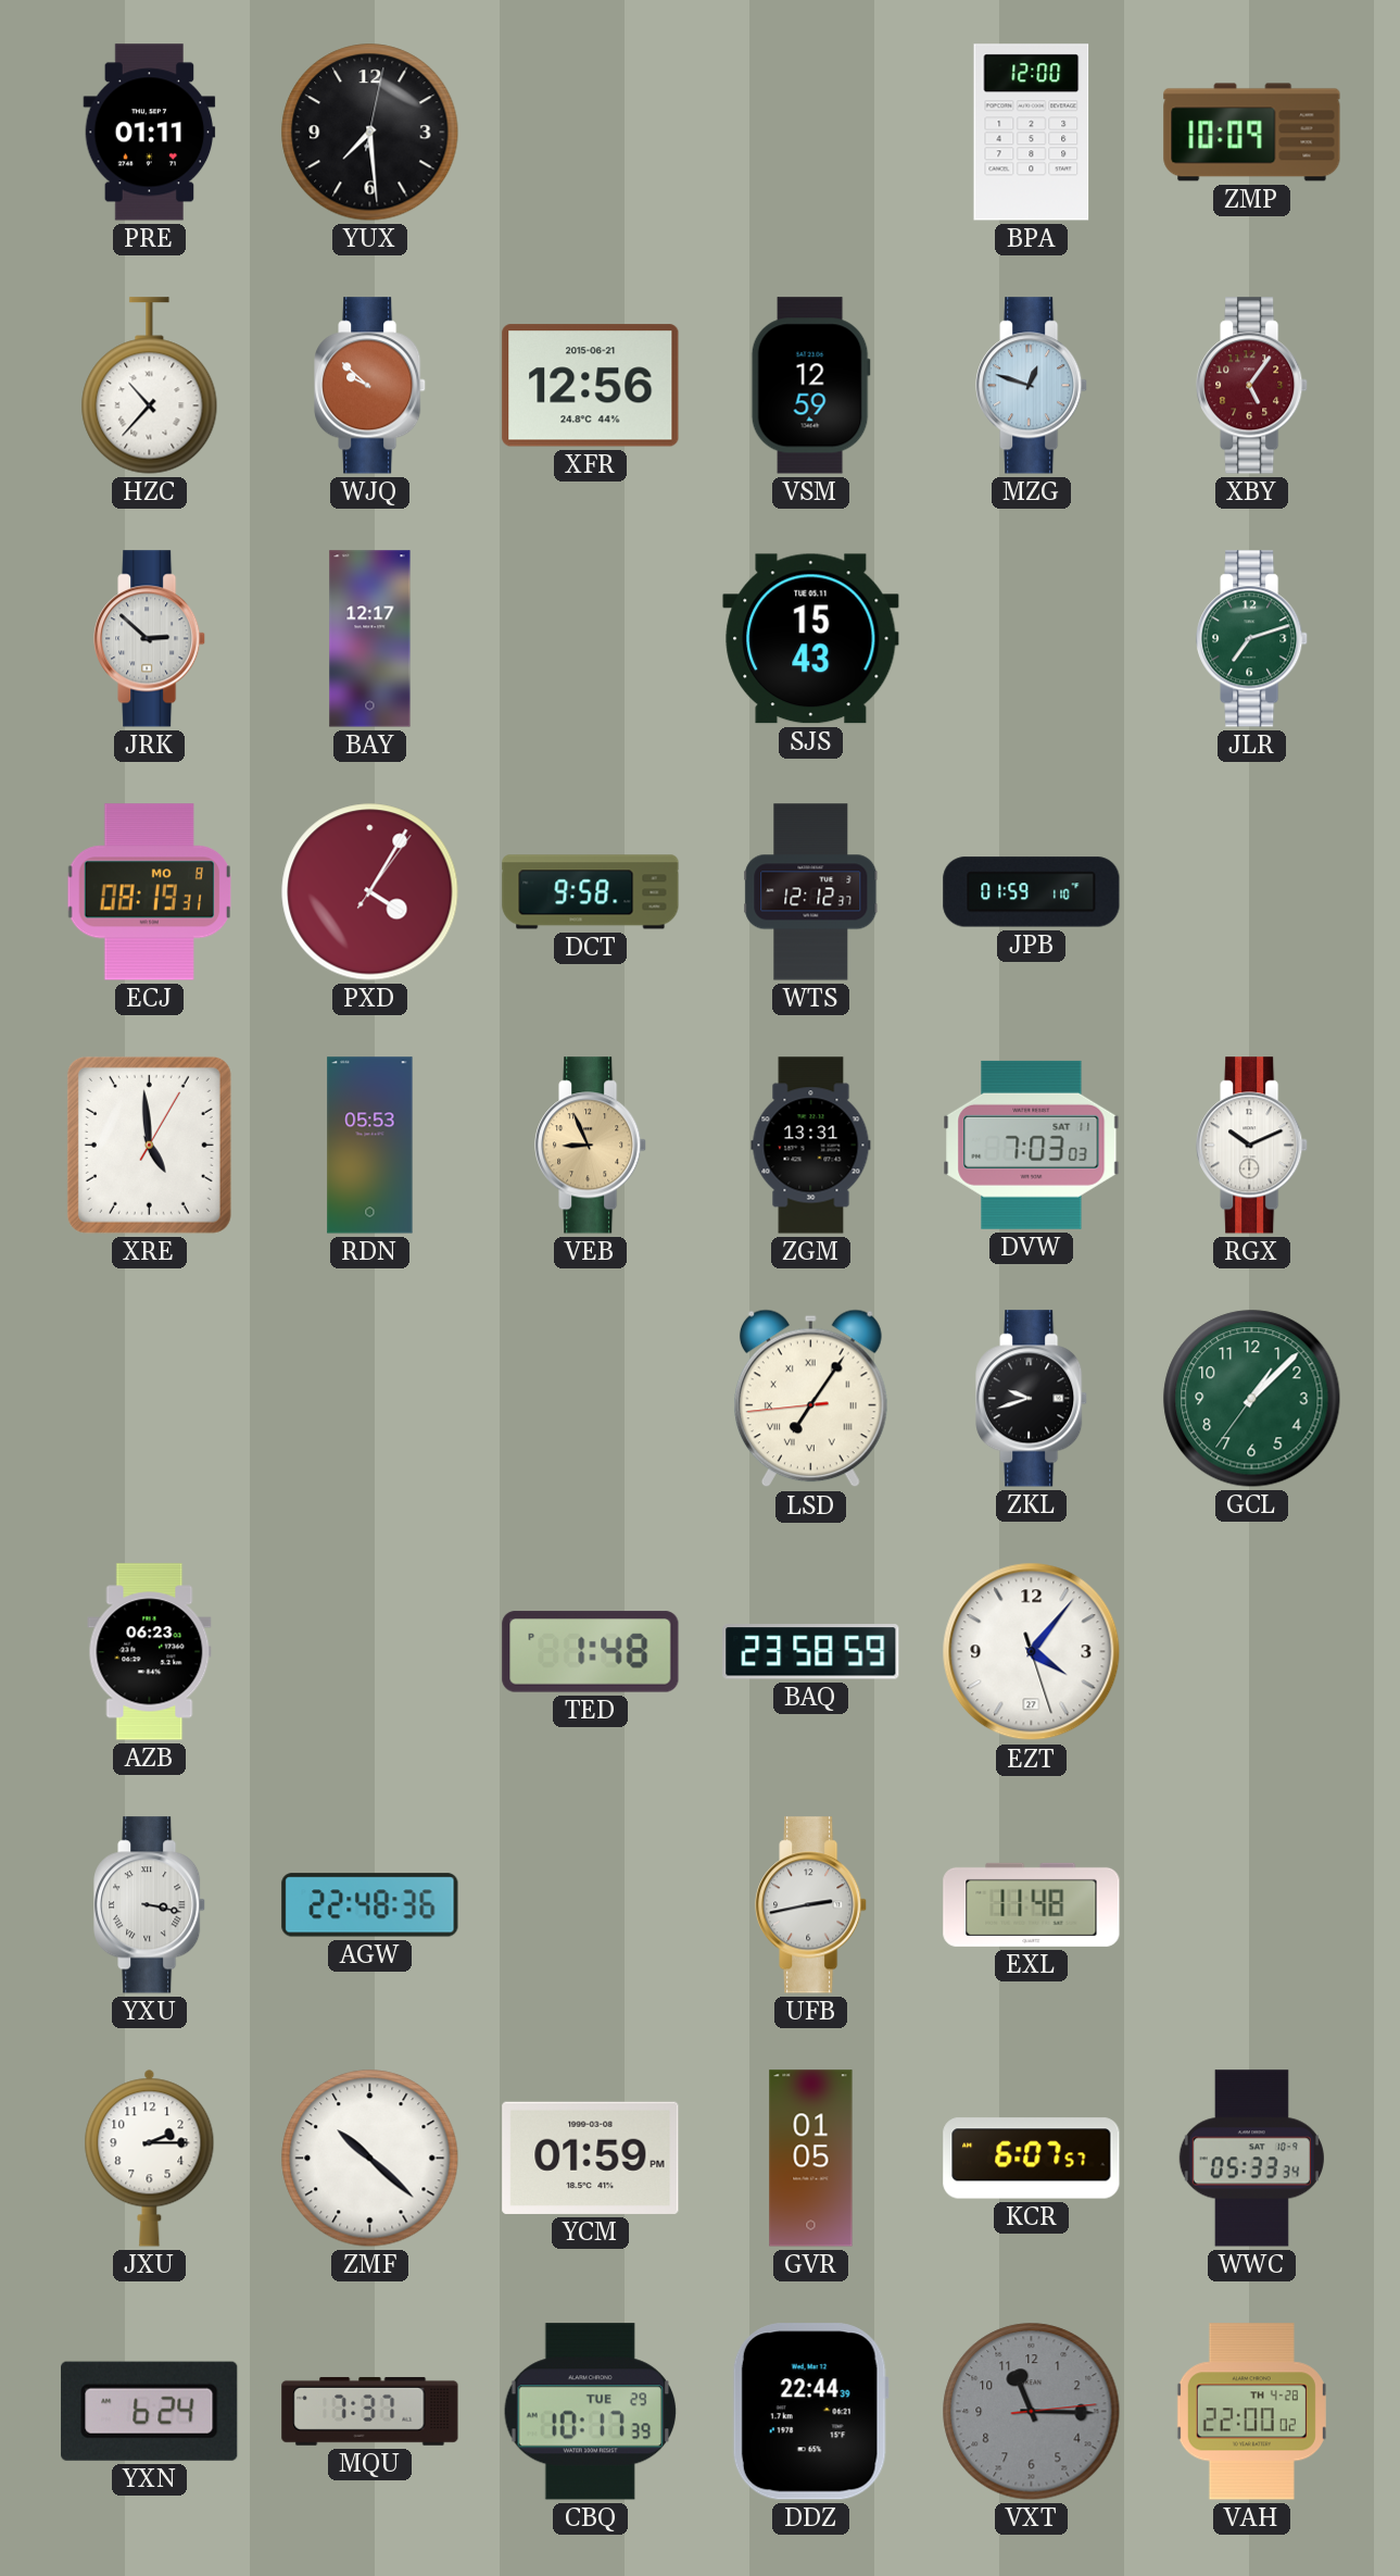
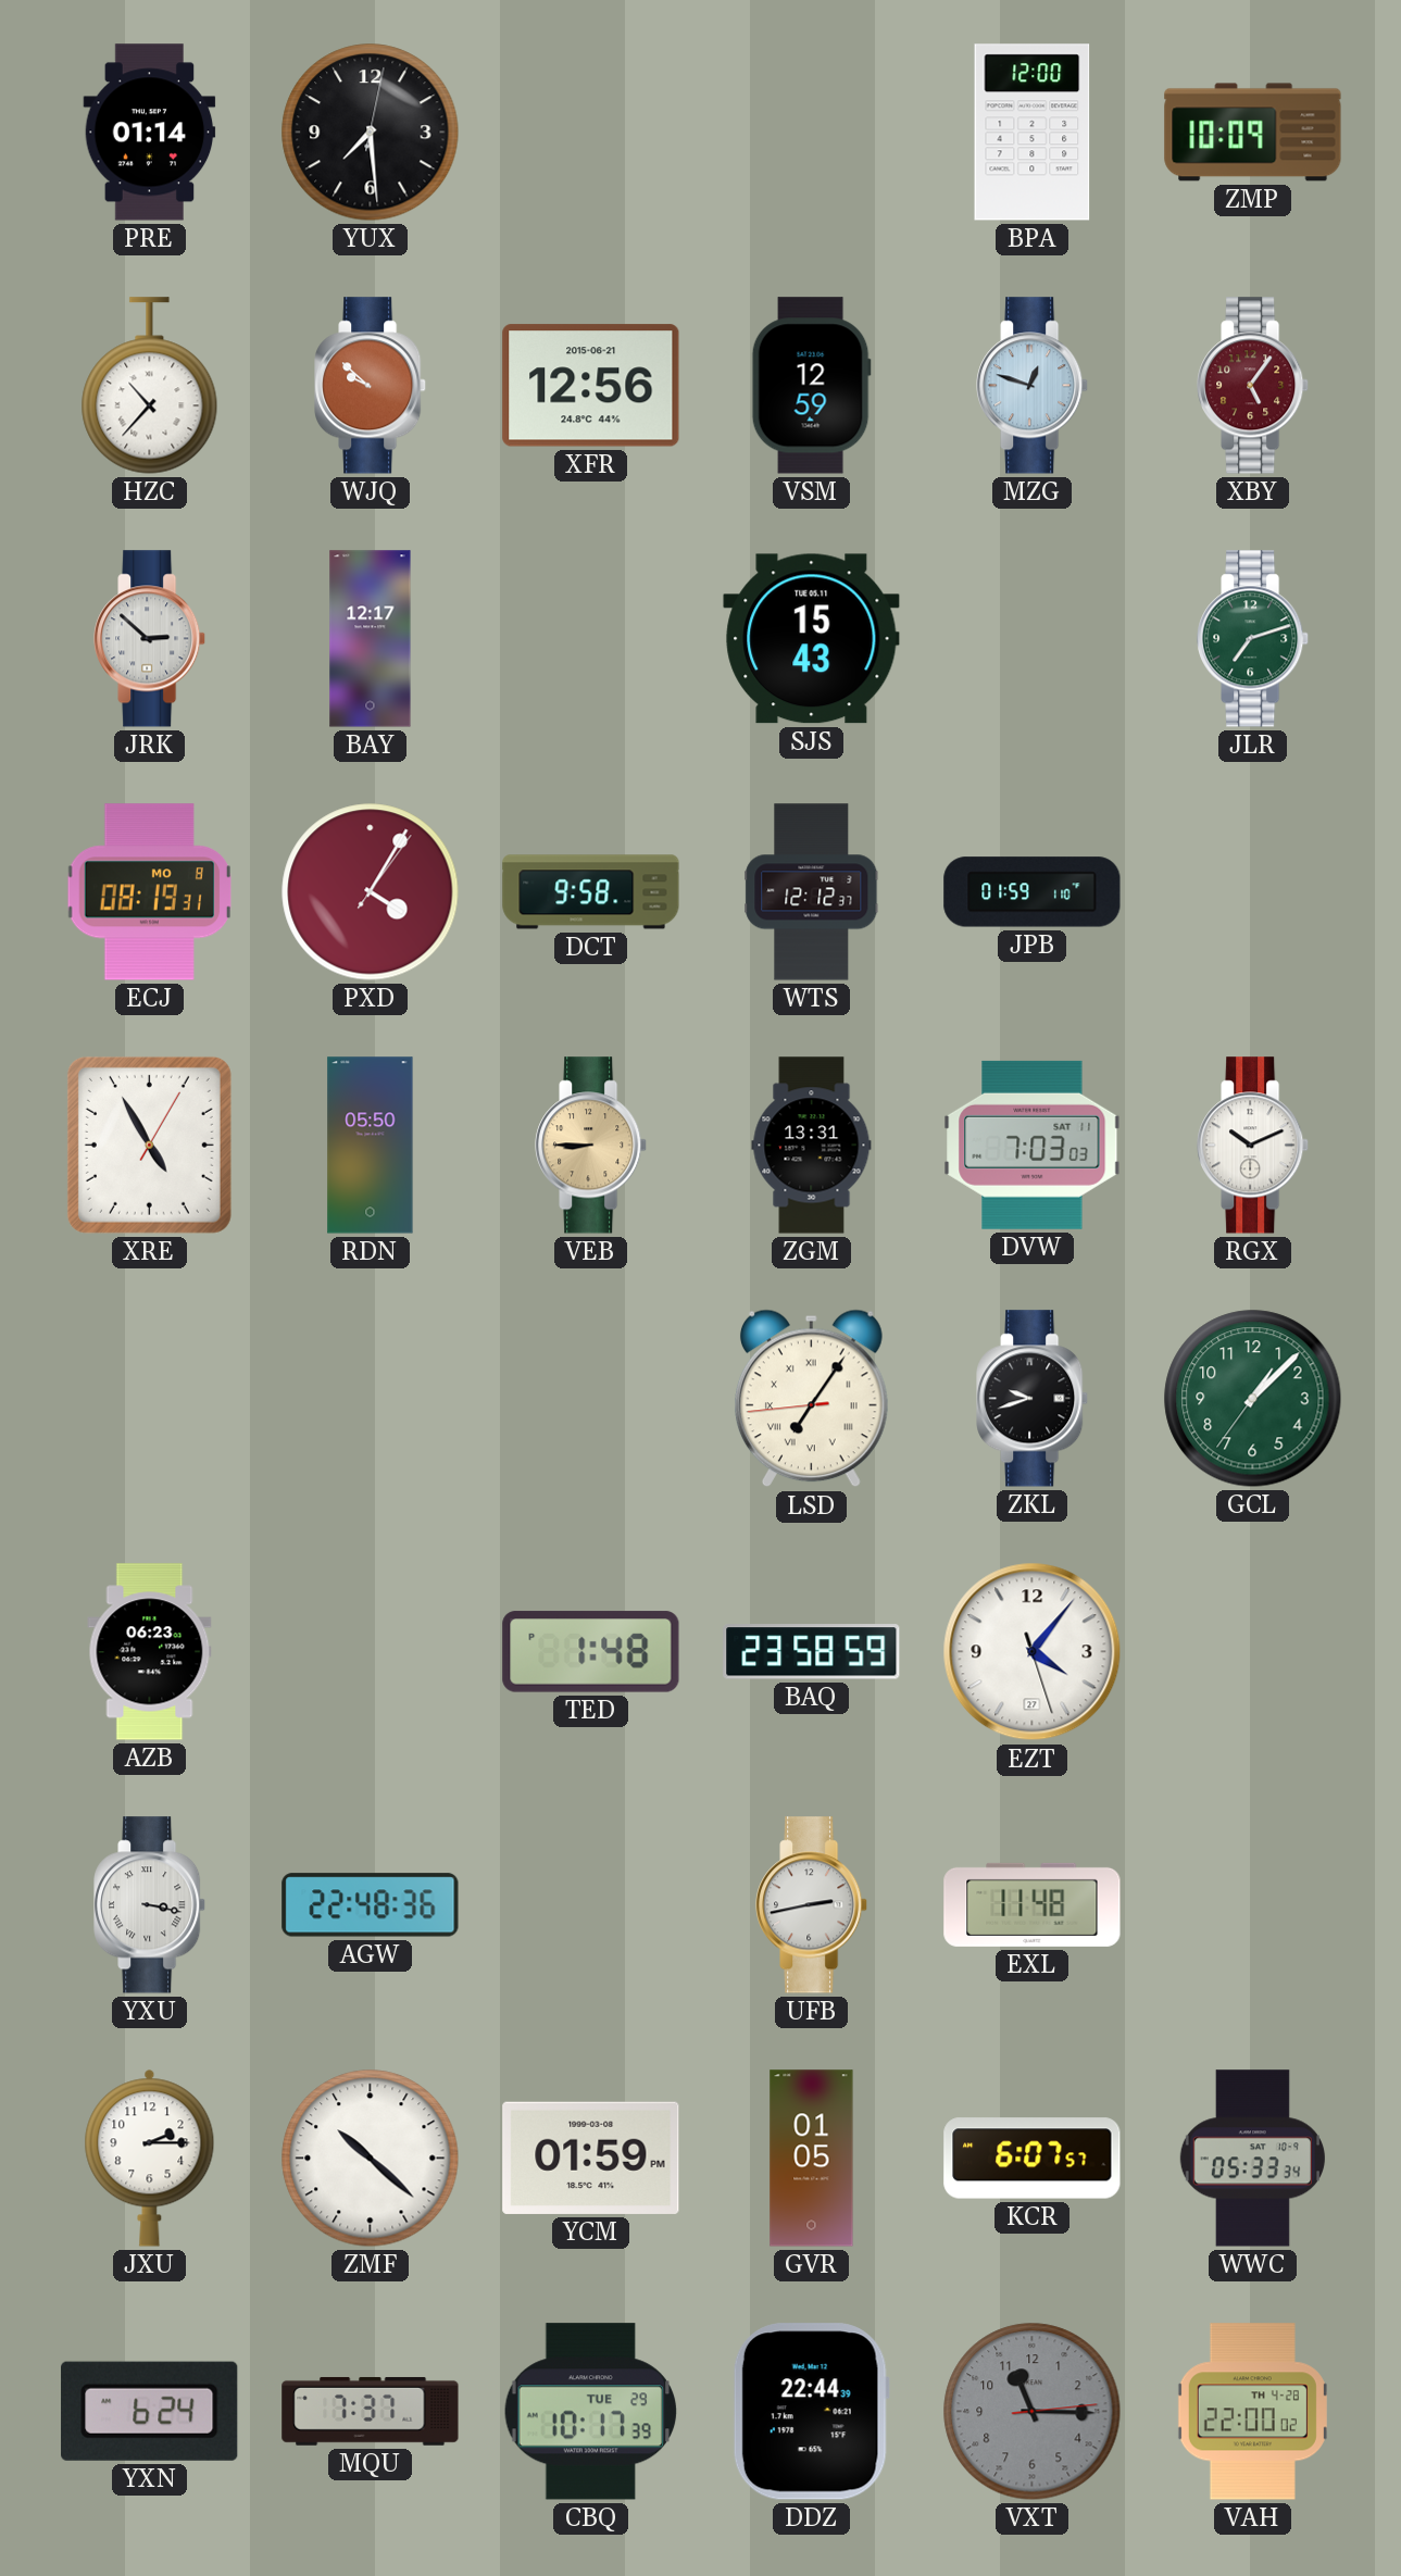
PRE: 01:11 -> 01:14
XRE: 4:59 -> 4:55
RDN: 05:53 -> 05:50
VEB: 8:56 -> 8:45
